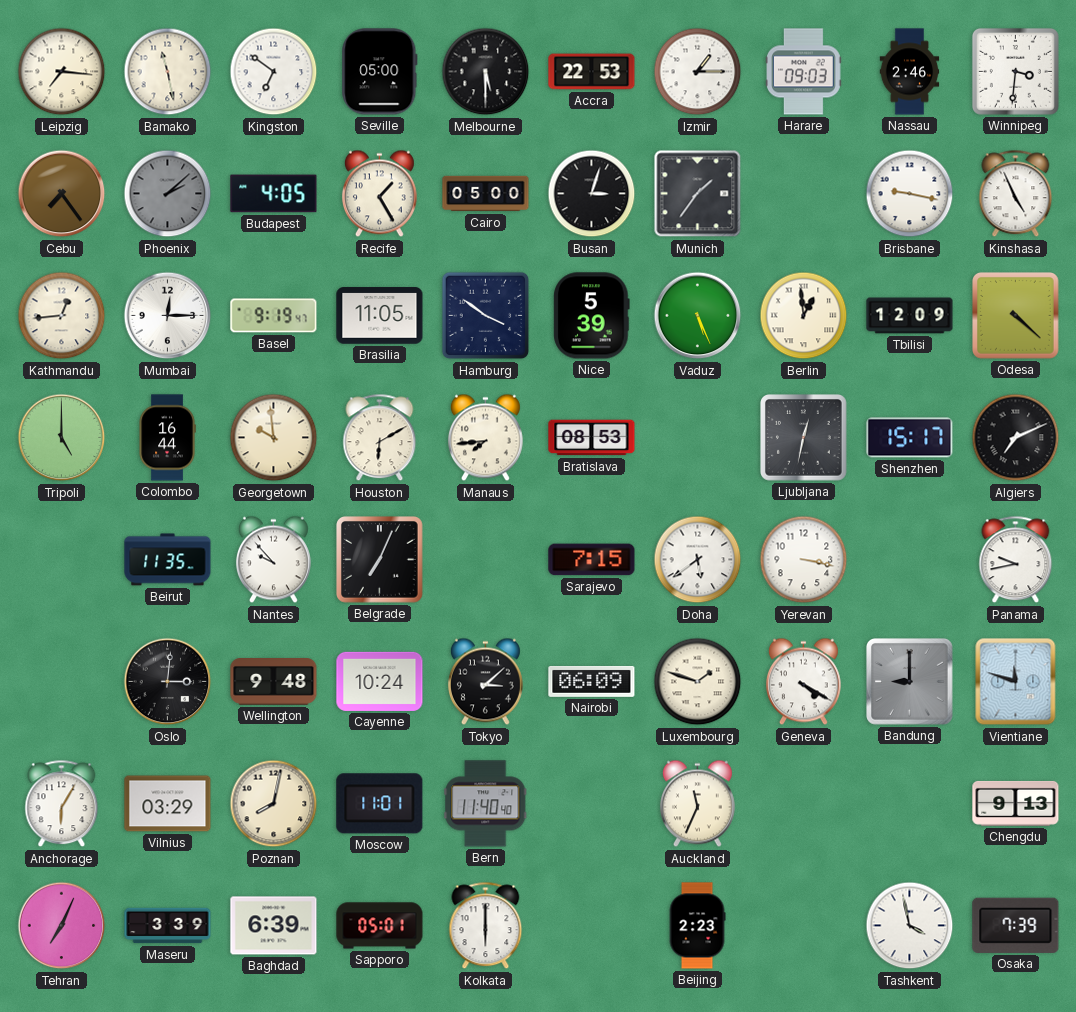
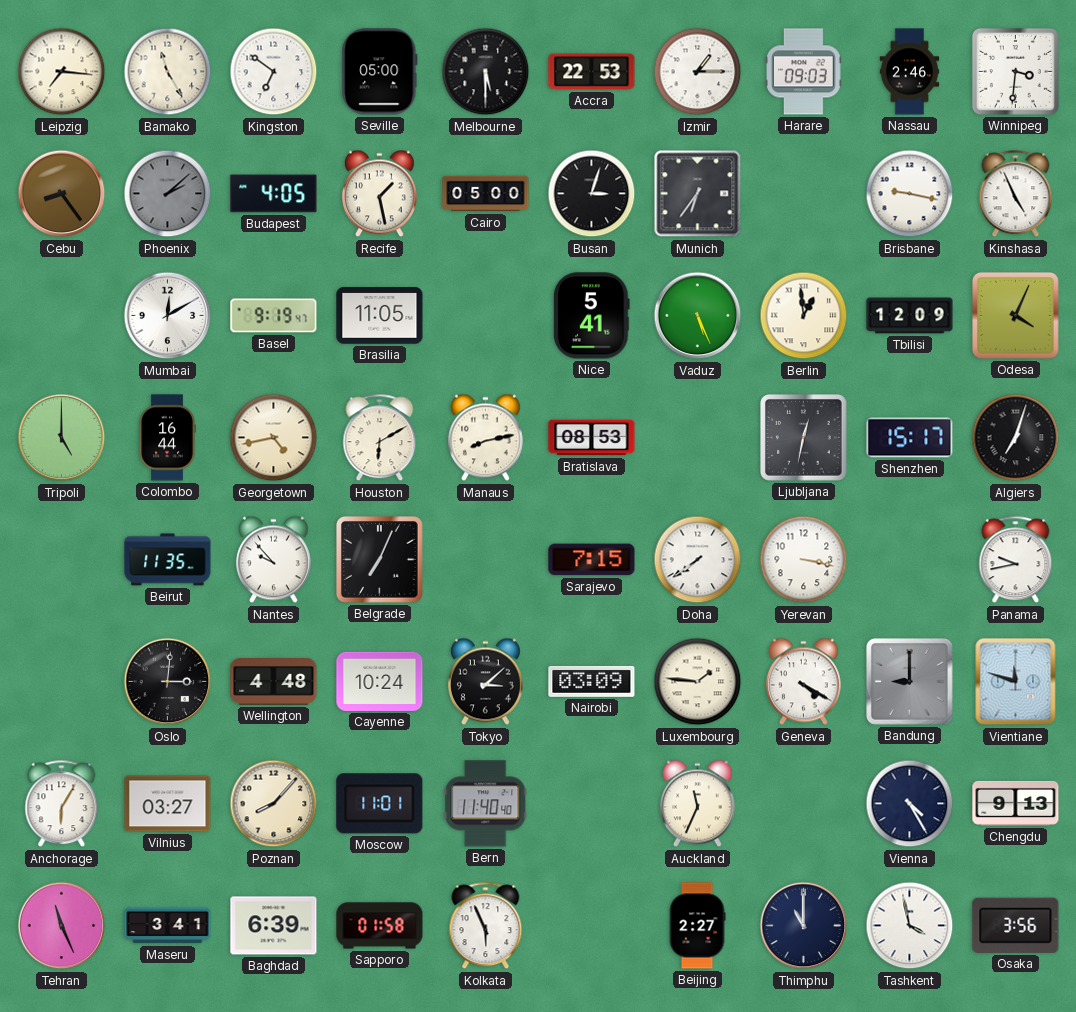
Bamako: 11:28 -> 11:25
Cebu: 7:24 -> 8:24
Recife: 1:25 -> 1:28
Munich: 1:36 -> 6:36
Kathmandu: 12:44 -> none
Mumbai: 12:15 -> 12:10
Hamburg: 3:51 -> none
Nice: 5:39 -> 5:41
Odesa: 4:22 -> 4:04
Georgetown: 9:59 -> 4:43
Manaus: 7:44 -> 8:13
Algiers: 7:11 -> 7:03
Doha: 5:39 -> 7:39
Wellington: 9:48 -> 4:48
Nairobi: 06:09 -> 03:09
Luxembourg: 1:48 -> 1:46
Vilnius: 03:29 -> 03:27
Poznan: 8:02 -> 8:07
Vienna: none -> 4:25
Tehran: 7:04 -> 11:26
Maseru: 3:39 -> 3:41
Sapporo: 05:01 -> 01:58
Kolkata: 6:00 -> 5:56
Beijing: 2:23 -> 2:27
Thimphu: none -> 11:00
Osaka: 7:39 -> 3:56
